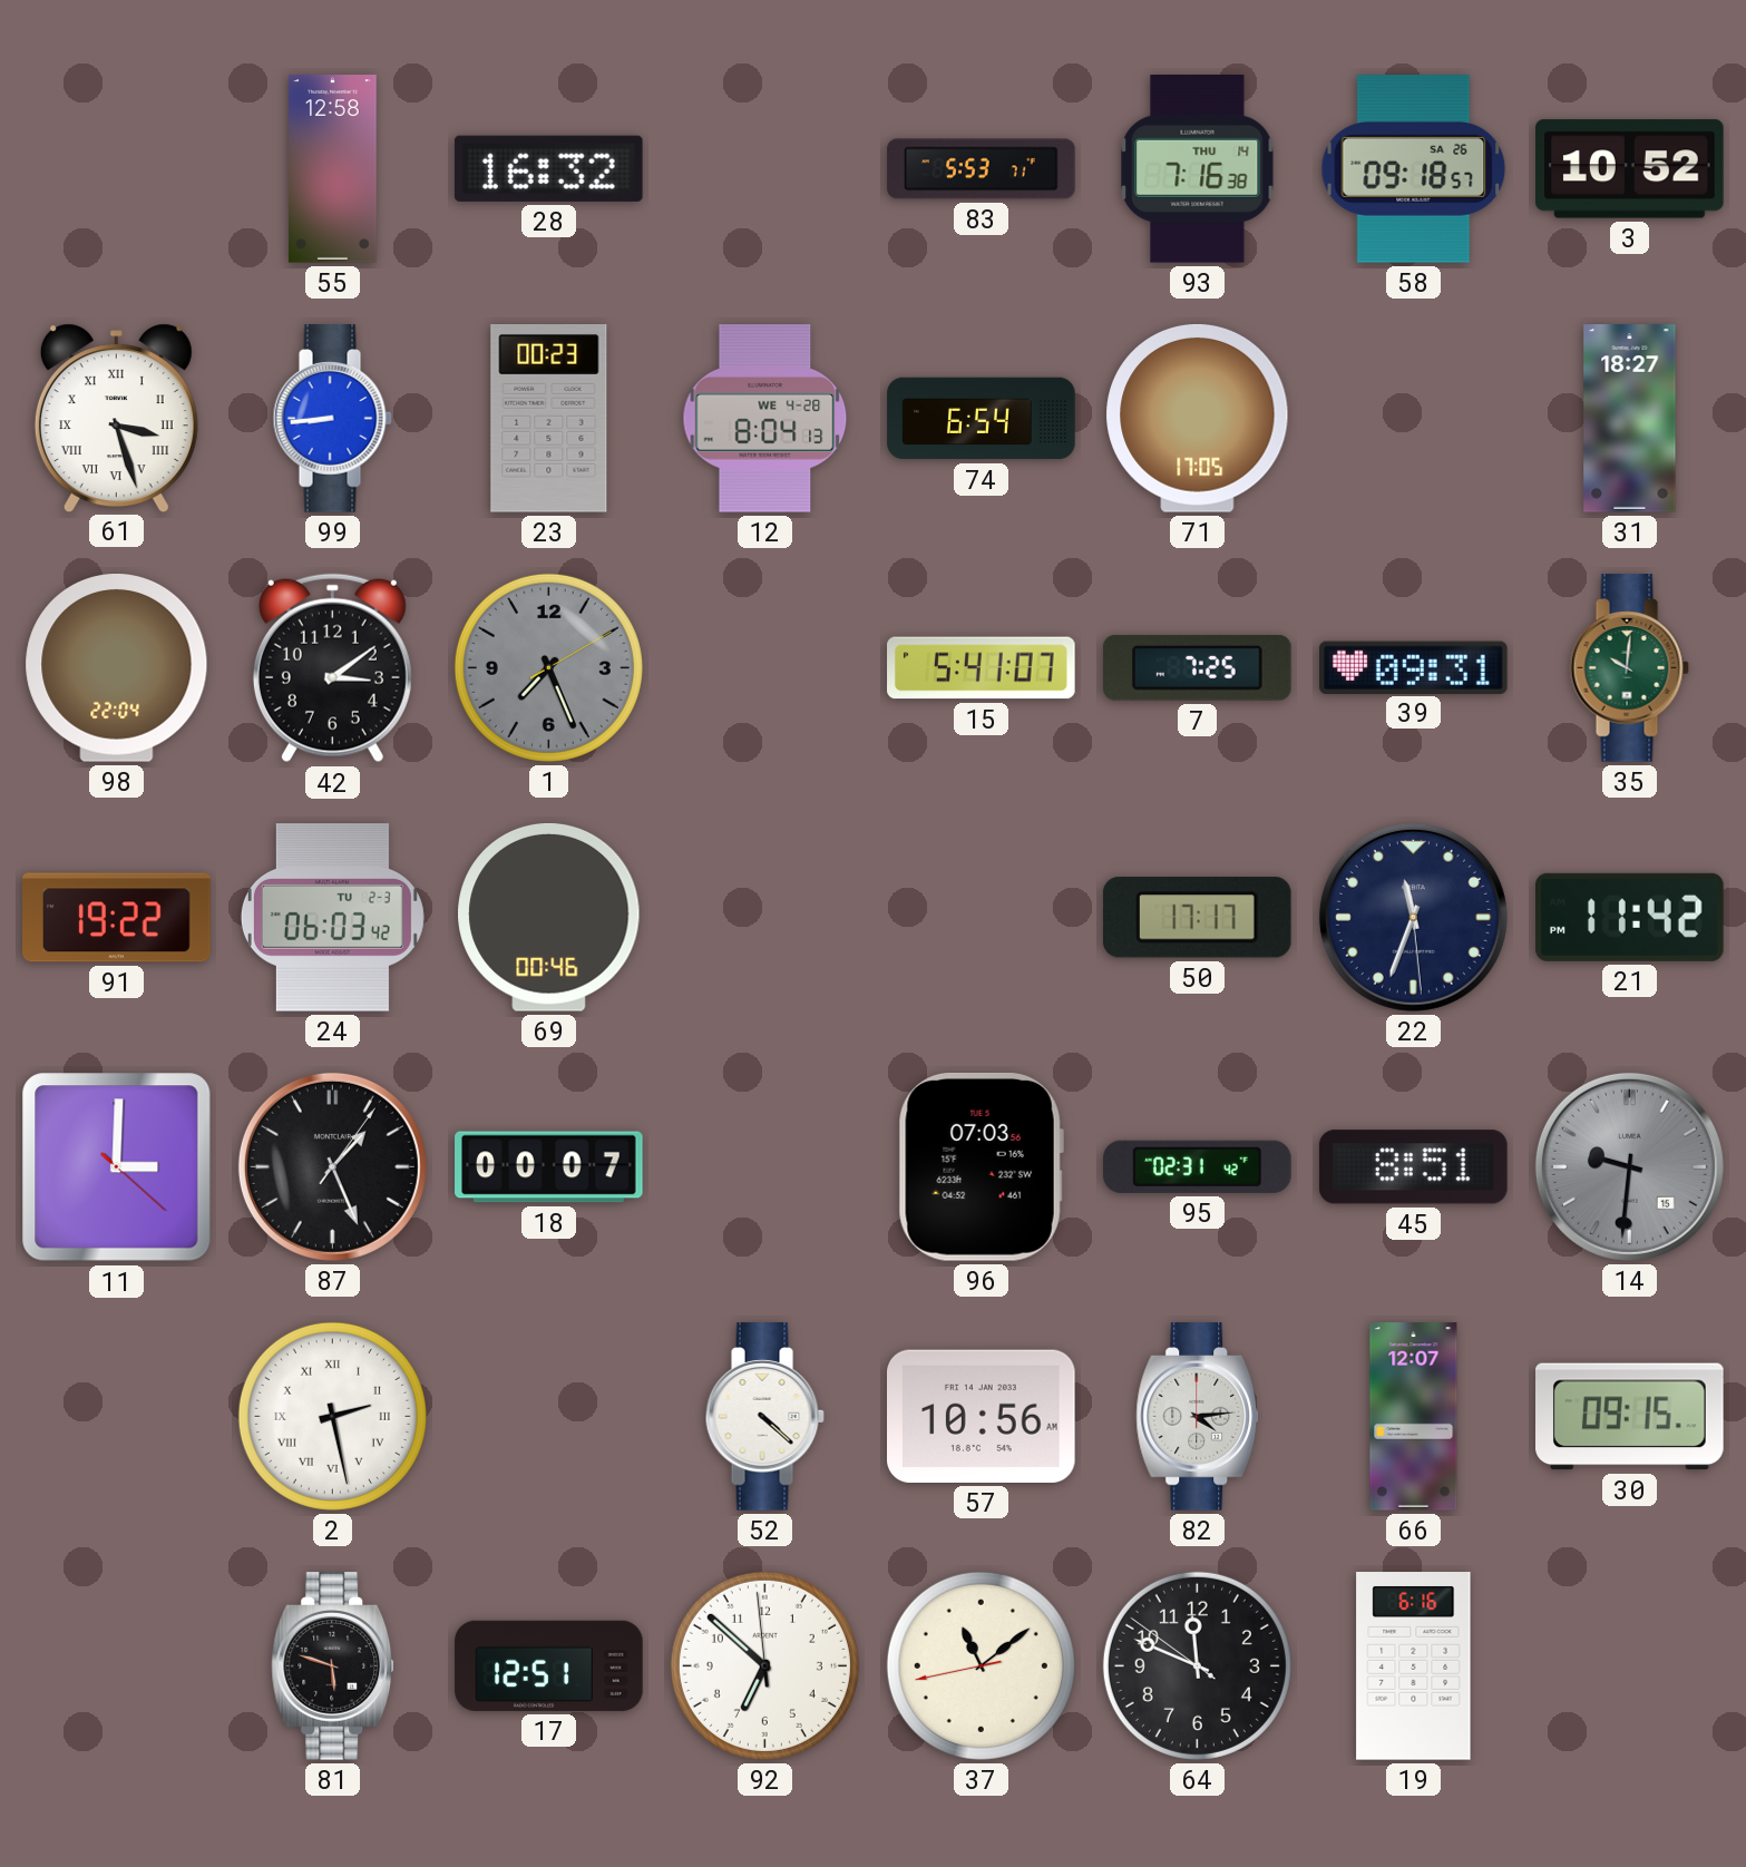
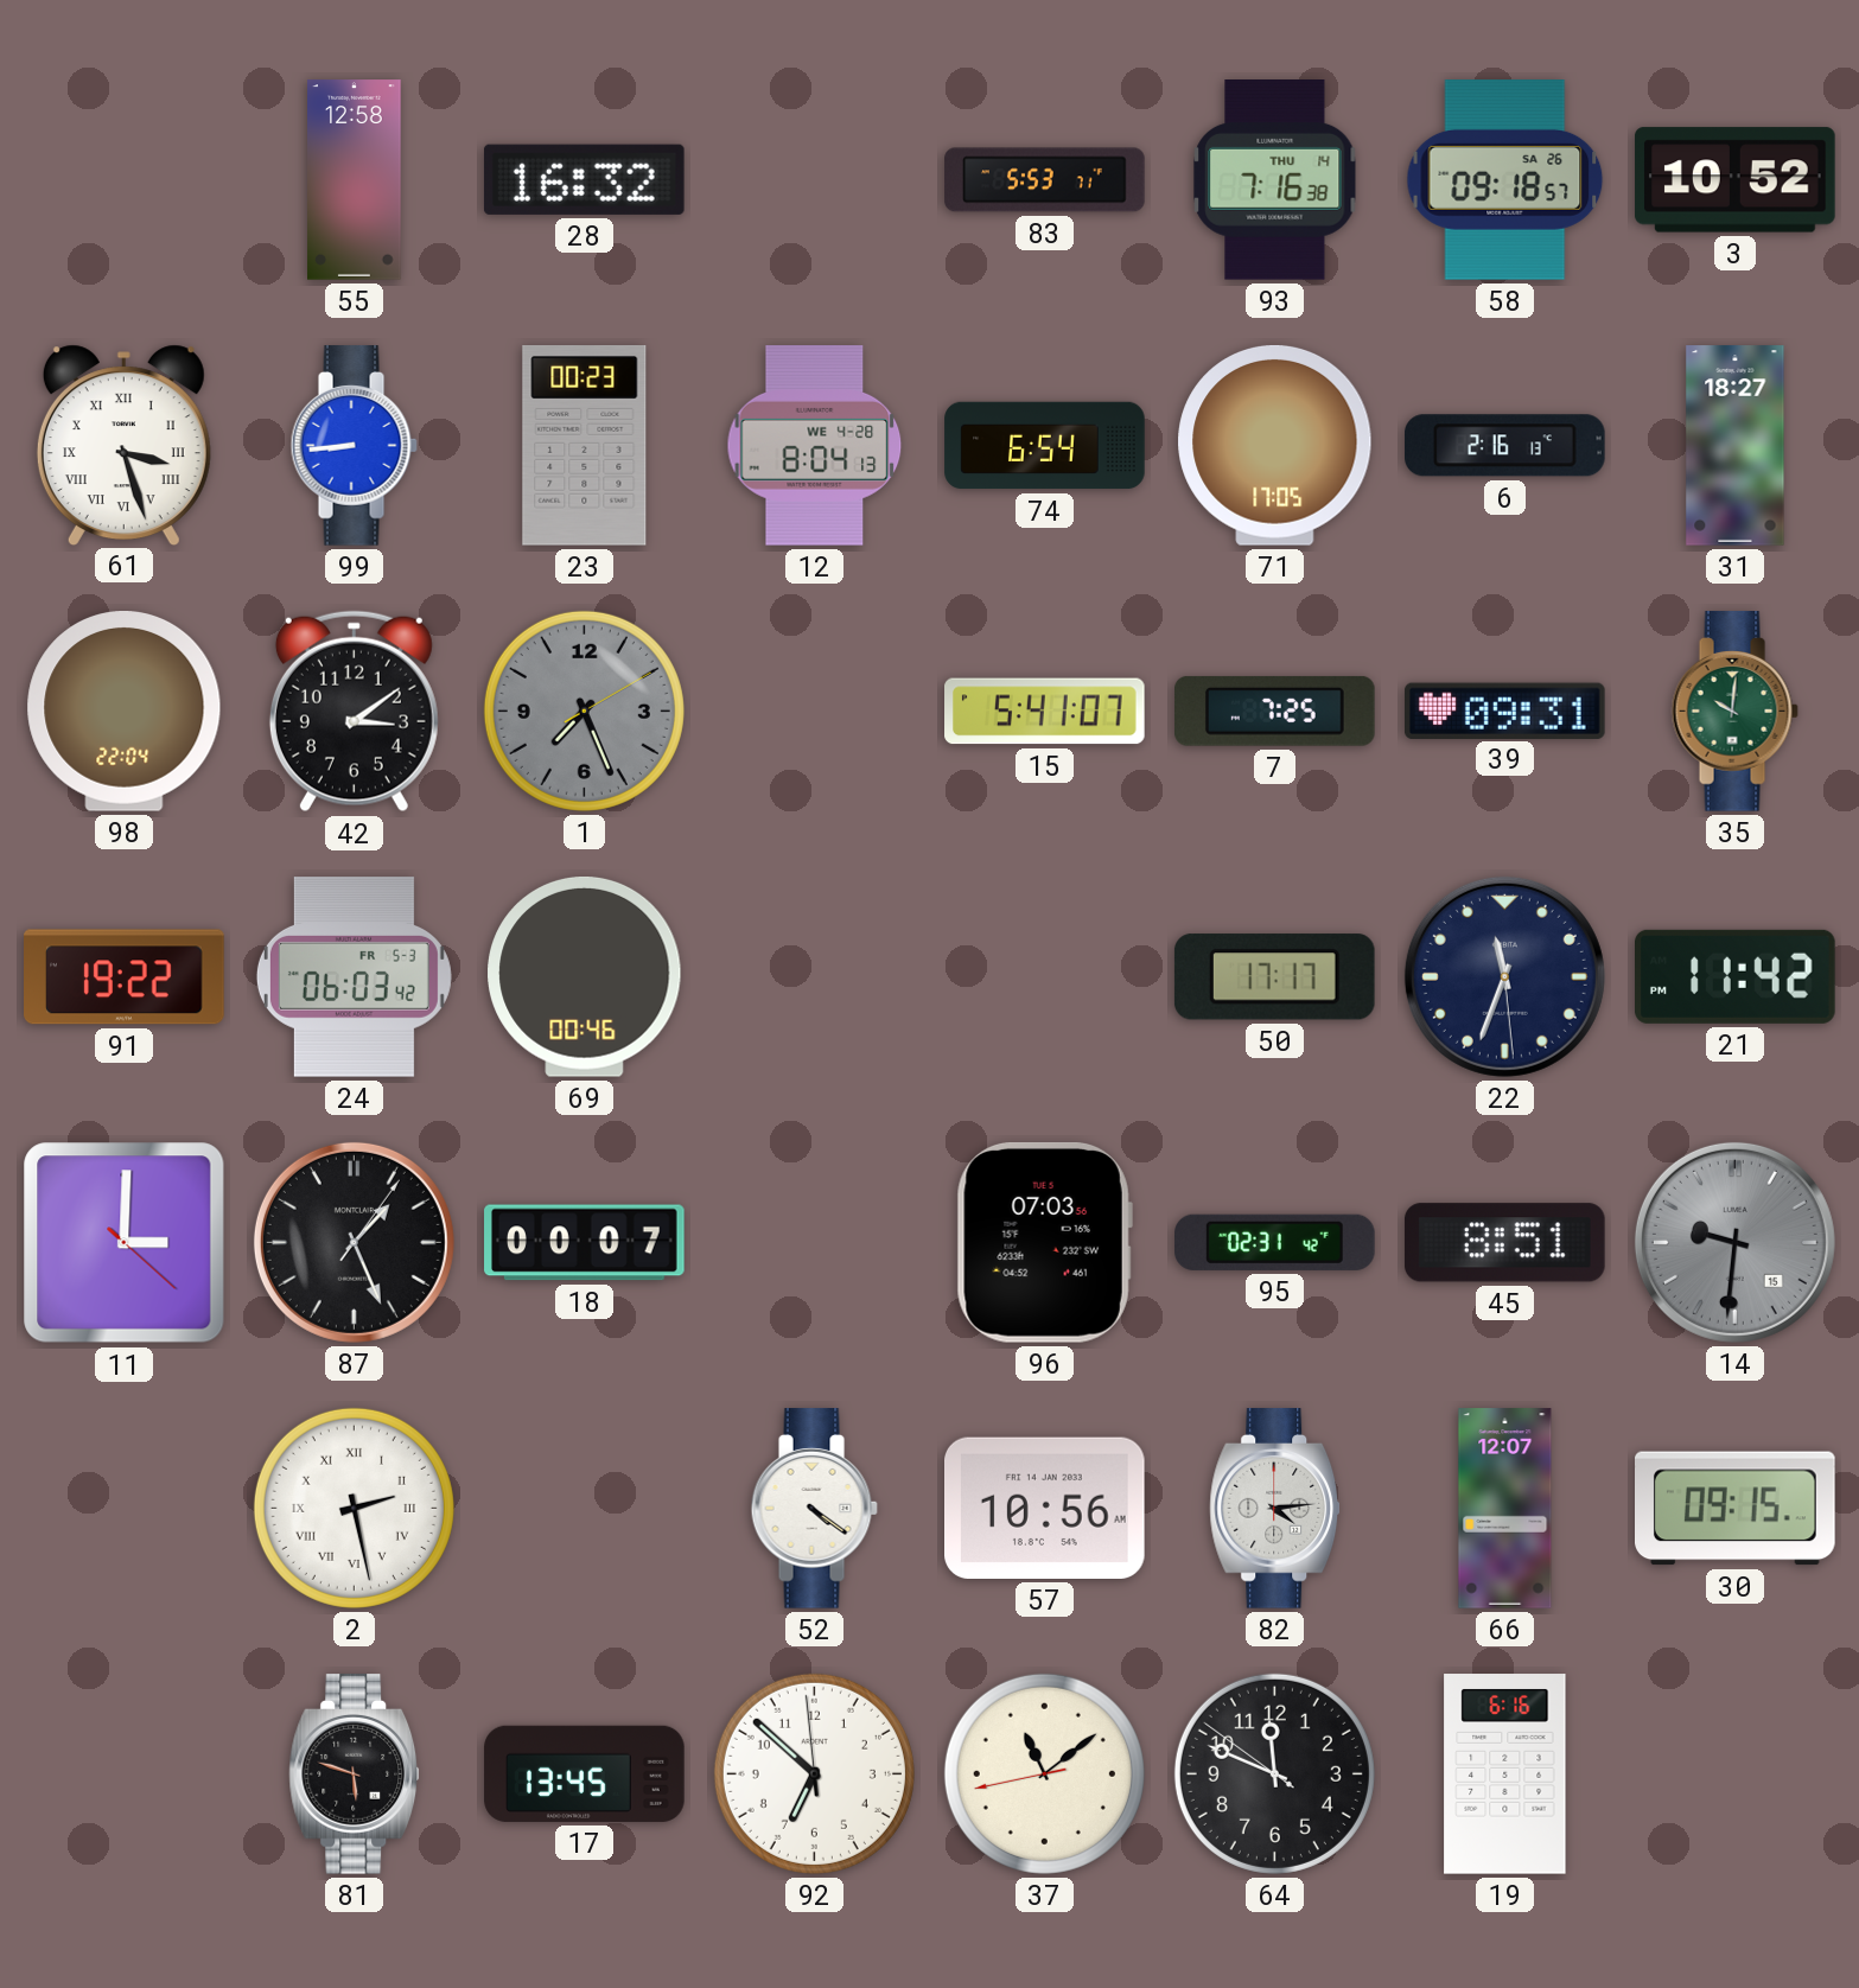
6: none -> 2:16
24 date: TU 2-3 -> FR 5-3
52: 4:22 -> 4:21
17: 12:51 -> 13:45
